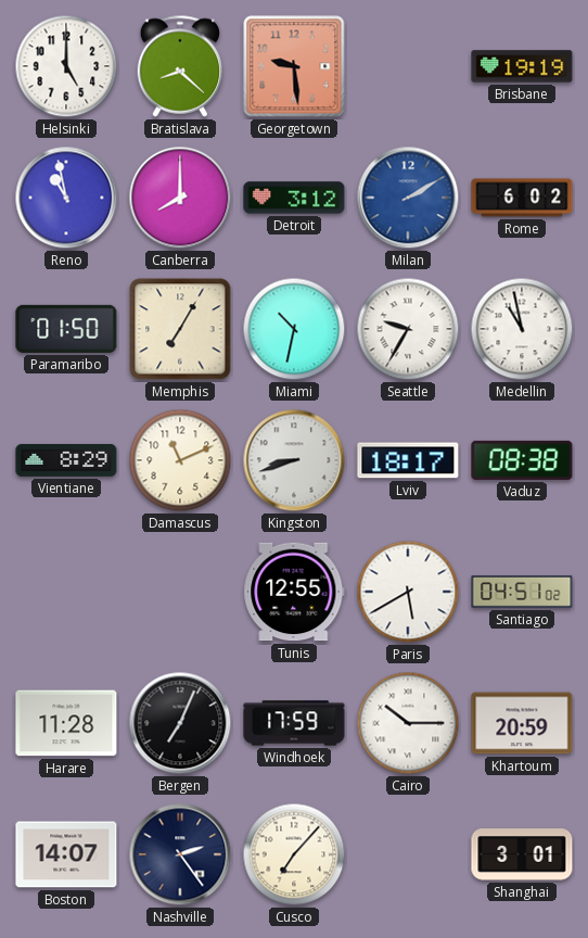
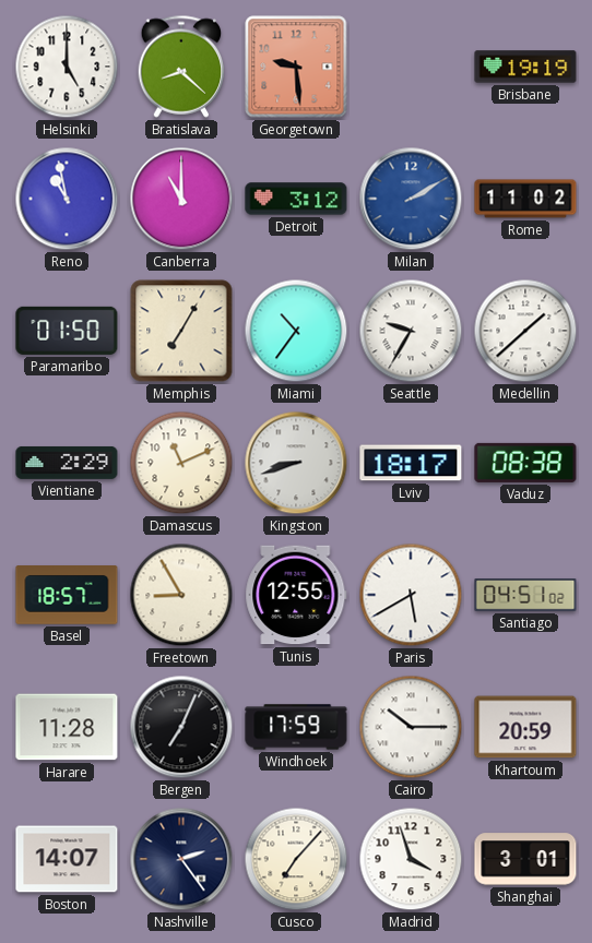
Canberra: 8:00 -> 11:00
Rome: 6:02 -> 11:02
Miami: 10:32 -> 10:36
Medellin: 10:58 -> 1:38
Vientiane: 8:29 -> 2:29
Basel: none -> 18:57
Freetown: none -> 8:55
Madrid: none -> 3:57
